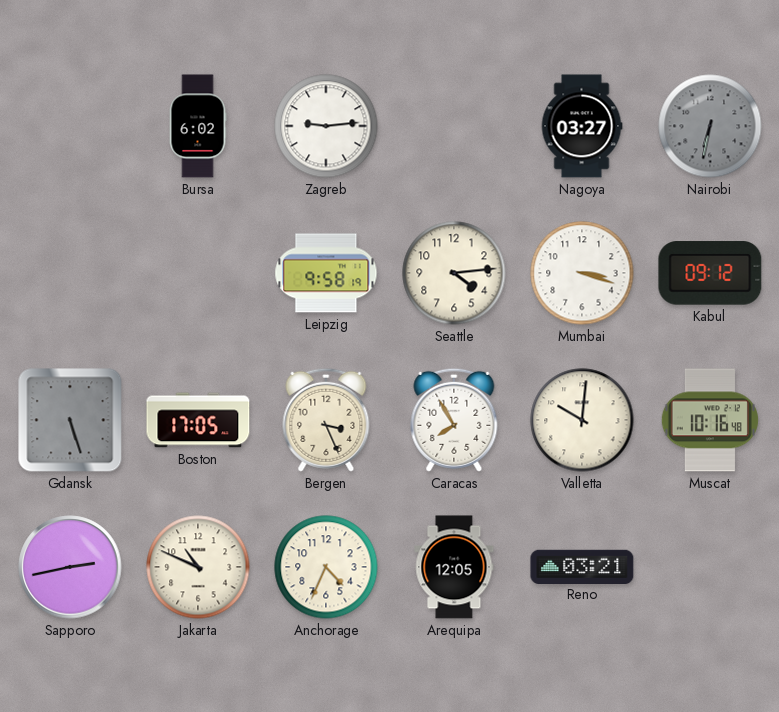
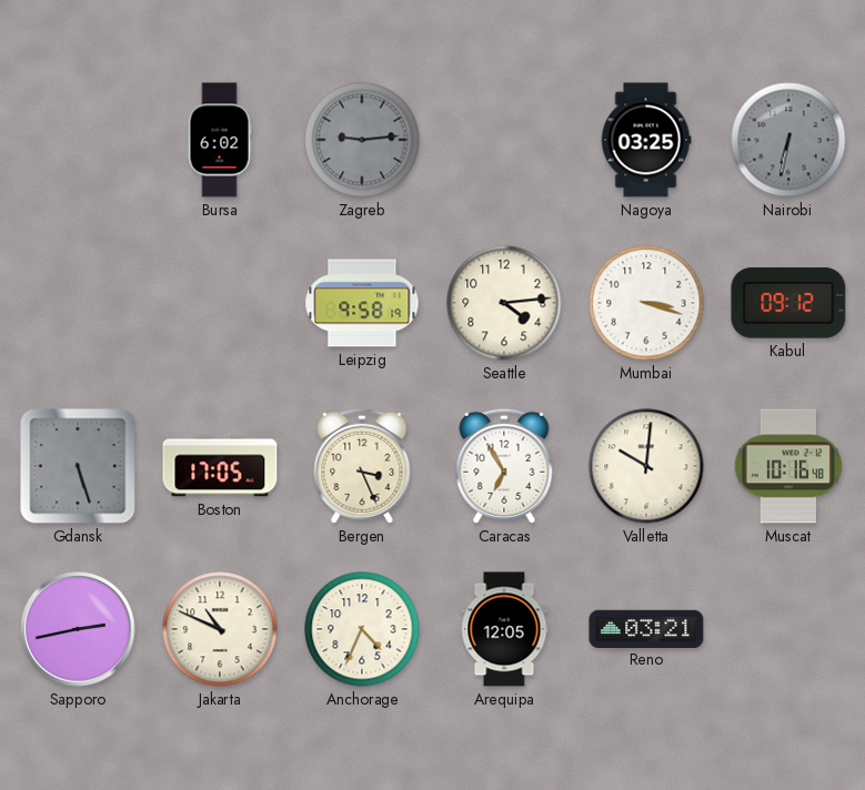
Zagreb dial: white -> grey
Nagoya: 03:27 -> 03:25
Caracas: 7:55 -> 6:55
